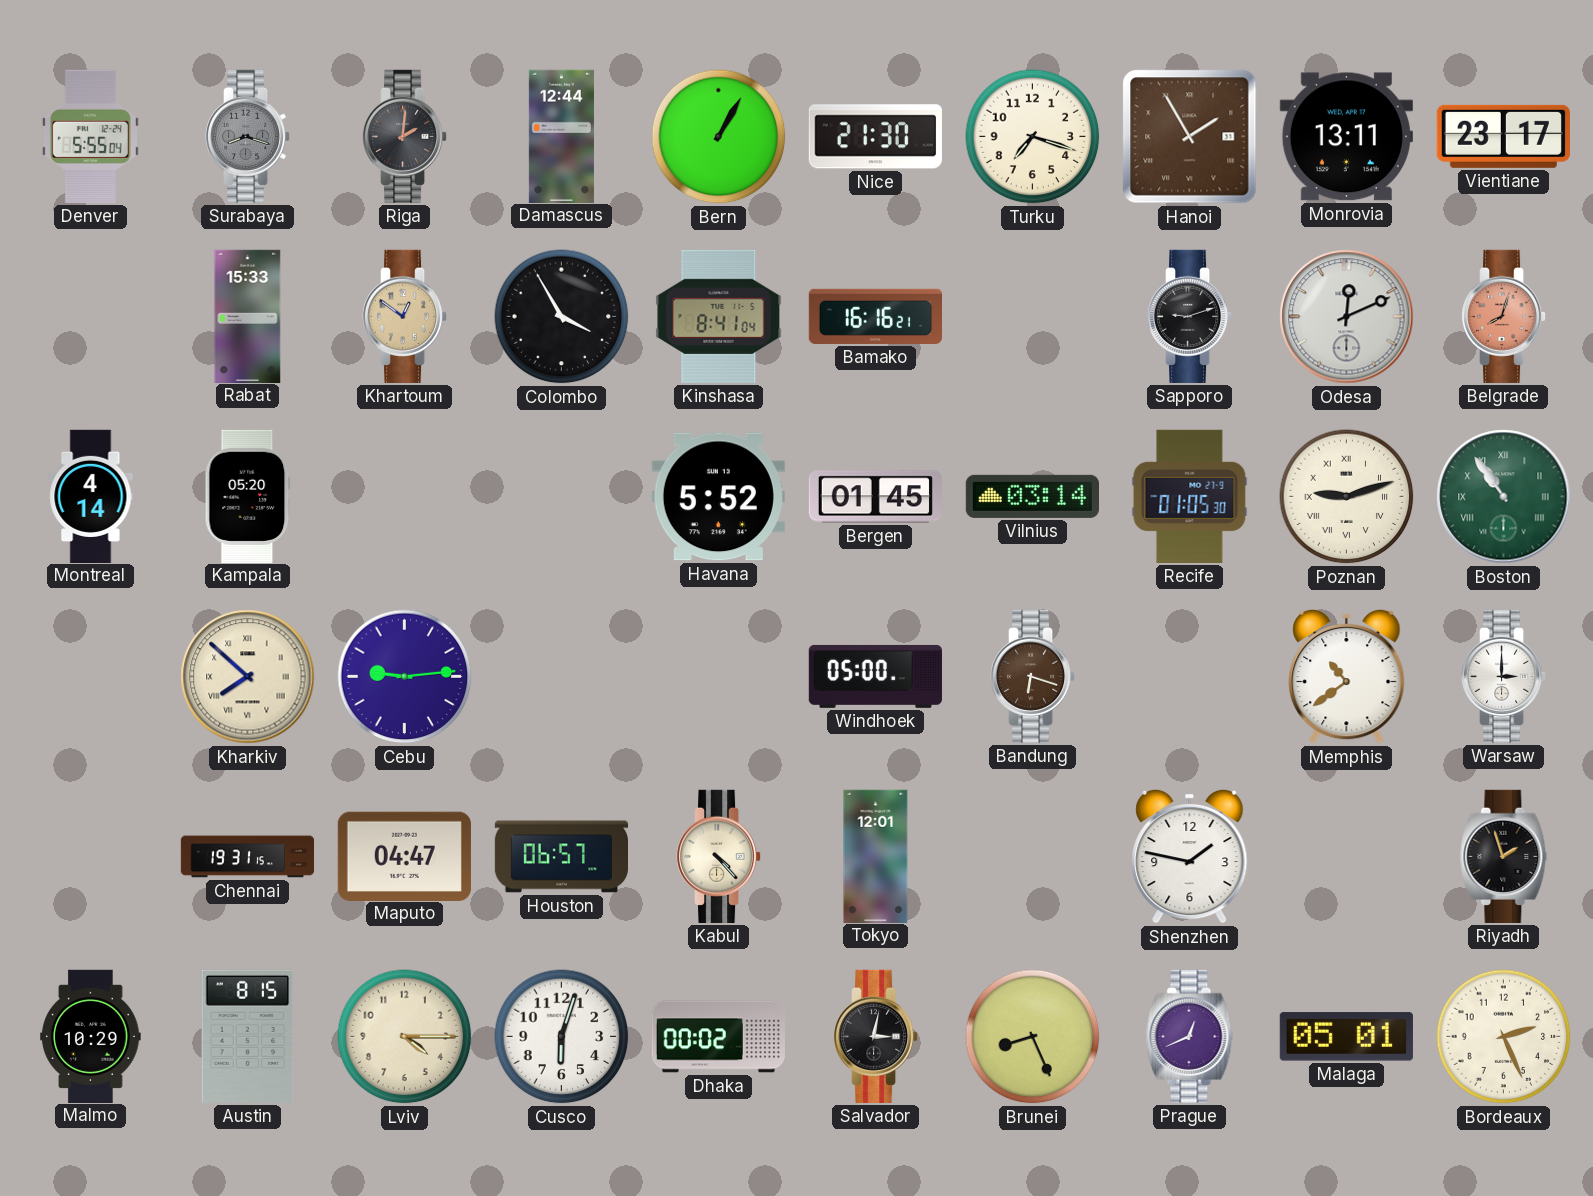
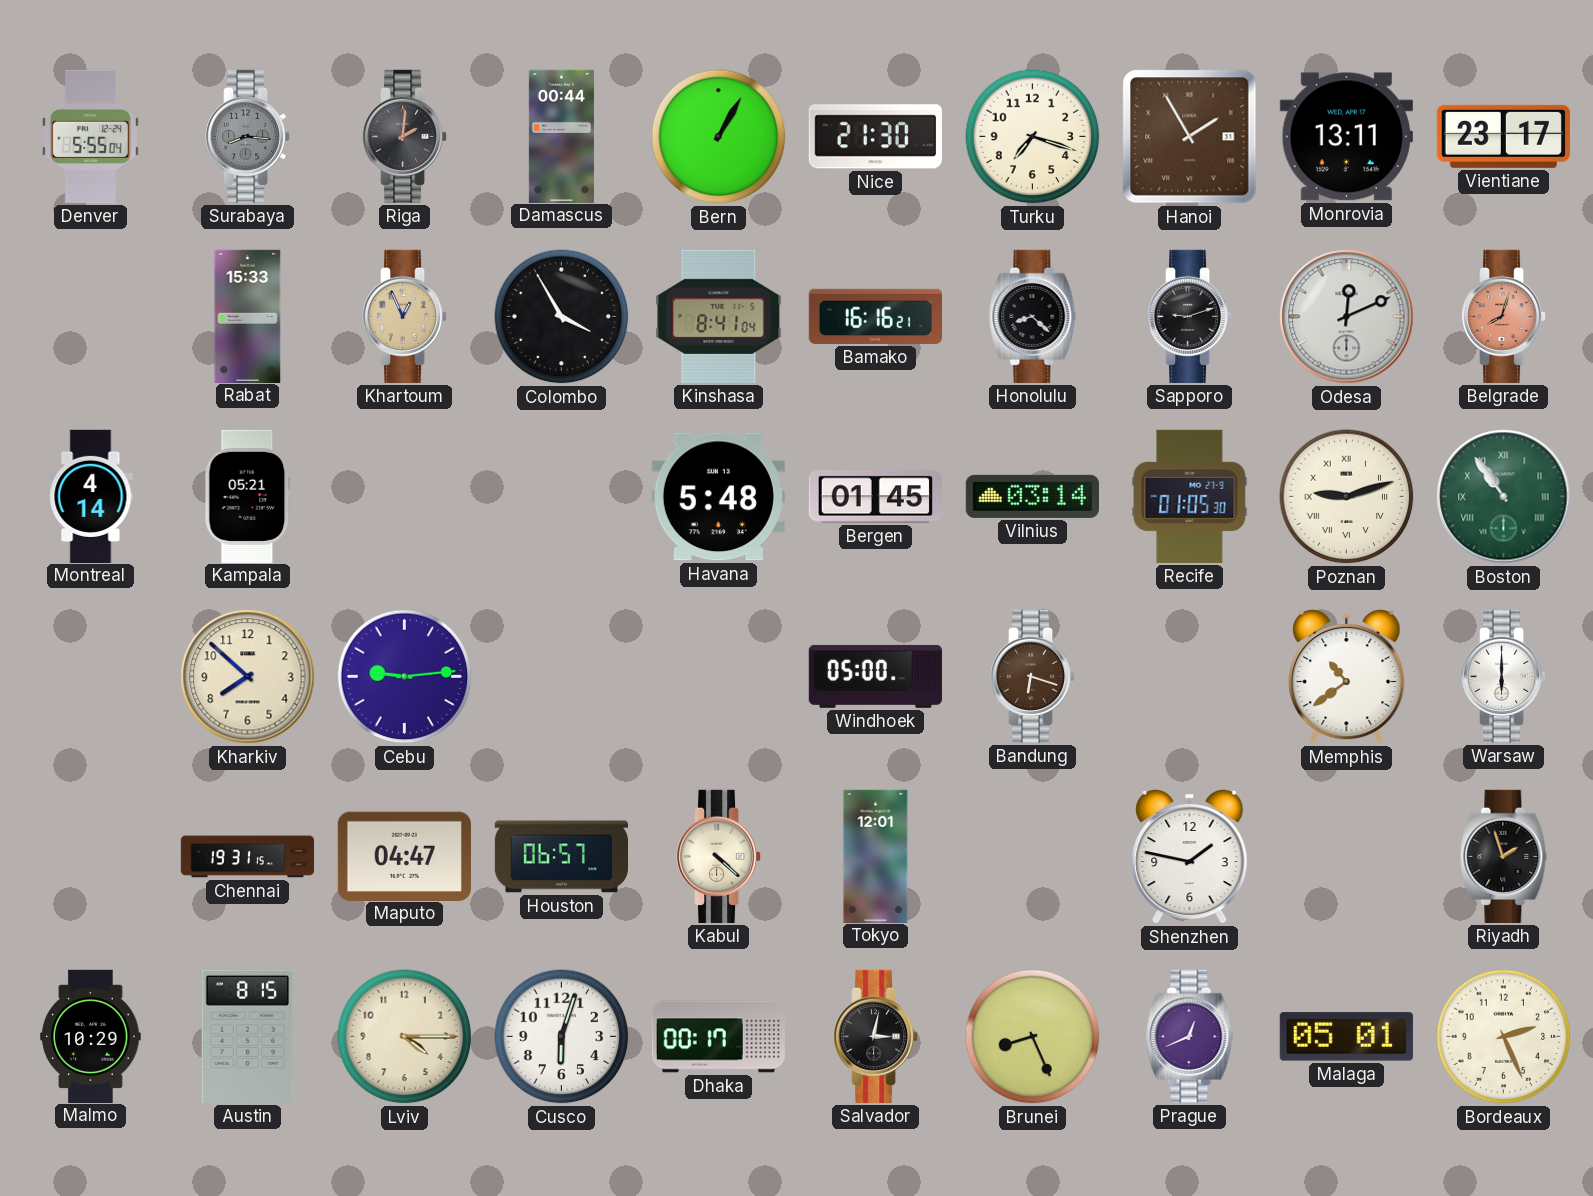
Surabaya: 8:18 -> 8:16
Damascus: 12:44 -> 00:44
Khartoum: 12:51 -> 12:56
Honolulu: none -> 8:22
Kampala: 05:20 -> 05:21
Havana: 5:52 -> 5:48
Kharkiv numerals: Roman -> Arabic
Warsaw: 3:00 -> 6:00
Kabul: 4:23 -> 4:22
Dhaka: 00:02 -> 00:17
